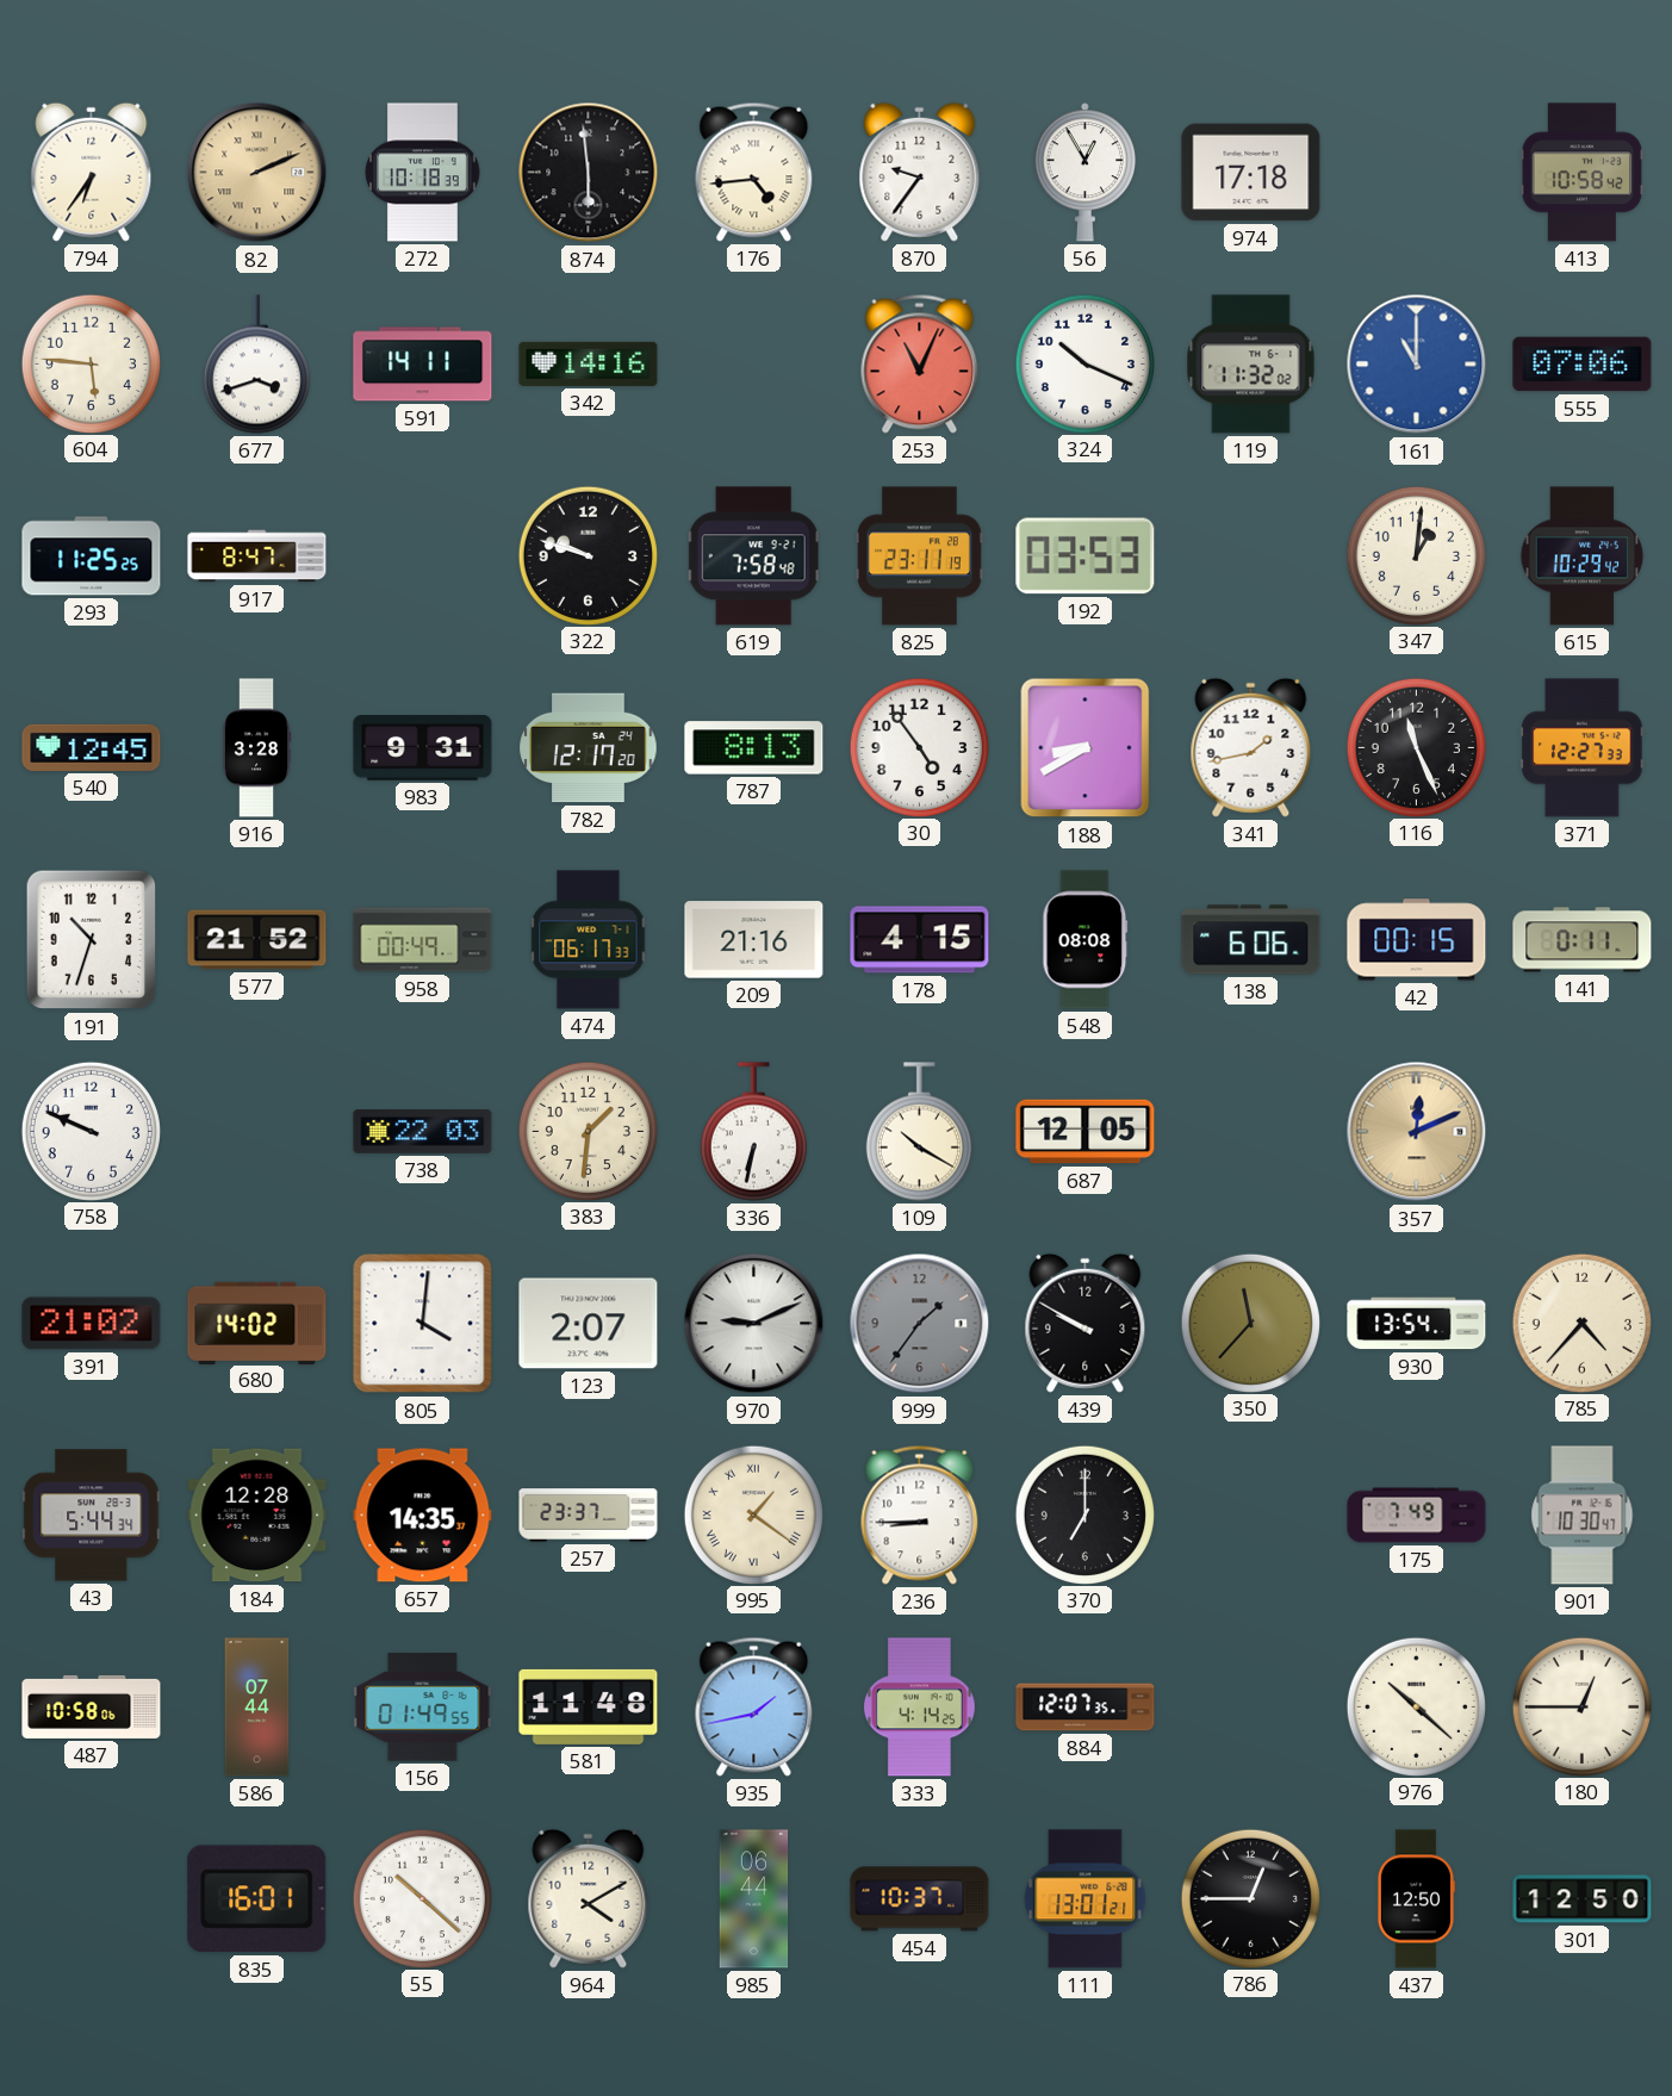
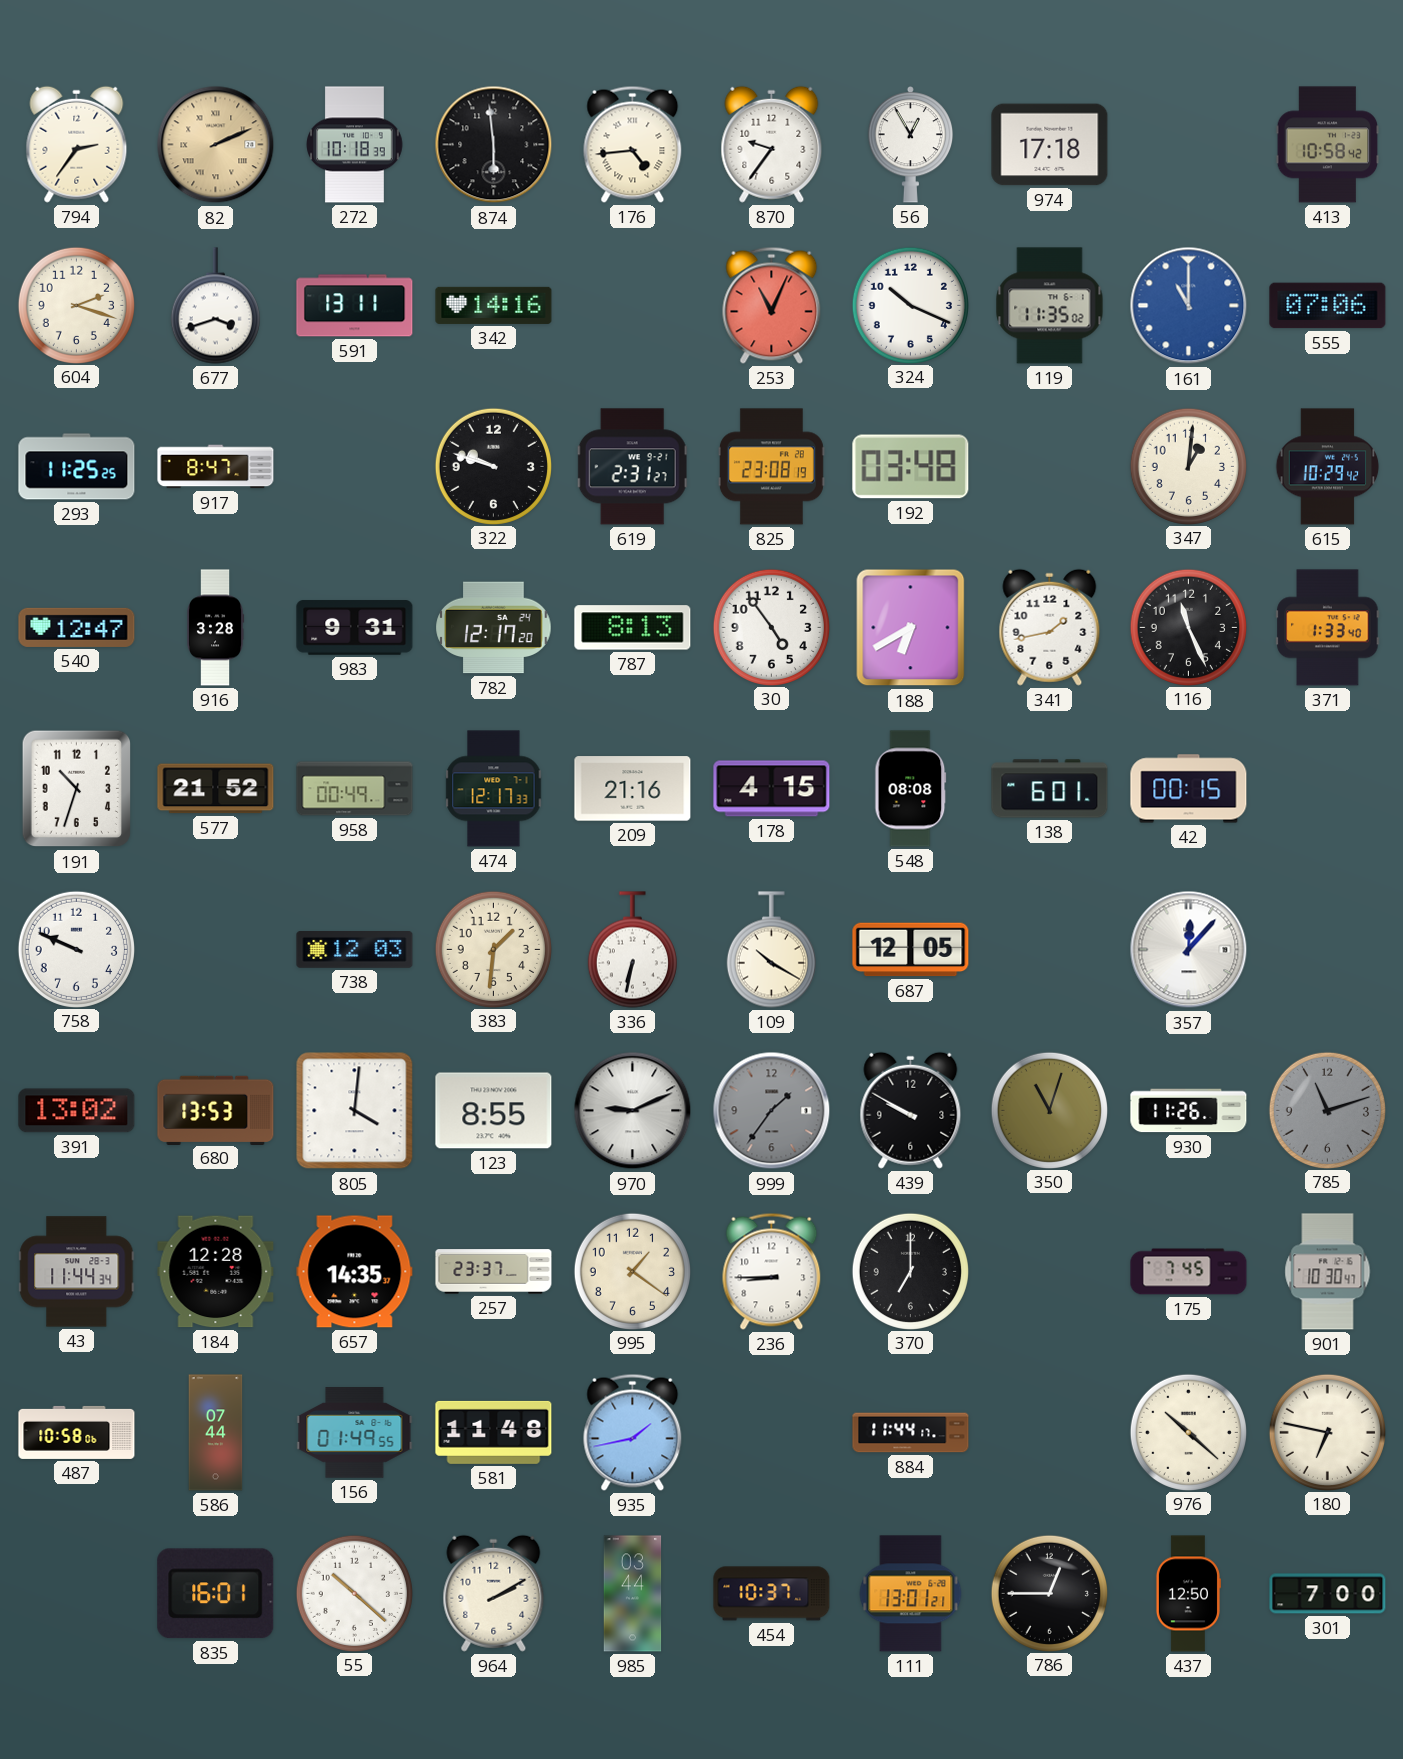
794: 6:36 -> 2:36
604: 5:46 -> 2:18
591: 14:11 -> 13:11
119: 11:32 -> 11:35
619: 7:58 -> 2:31
825: 23:11 -> 23:08
192: 03:53 -> 03:48
540: 12:45 -> 12:47
188: 8:40 -> 6:40
371: 12:27 -> 1:33
474: 06:17 -> 12:17
138: 6:06 -> 6:01
141: 0:11 -> none
738: 22:03 -> 12:03
357: 12:11 -> 12:07
357 dial: champagne -> white
391: 21:02 -> 13:02
680: 14:02 -> 13:53
123: 2:07 -> 8:55
350: 11:37 -> 11:03
930: 13:54 -> 11:26
785: 4:37 -> 11:12
785 dial: cream -> grey
43: 5:44 -> 11:44
995 numerals: Roman -> Arabic
175: 7:49 -> 7:45
333: 4:14 -> none
884: 12:07 -> 11:44
180: 12:45 -> 6:47
964: 4:10 -> 2:10
985: 06:44 -> 03:44
301: 12:50 -> 7:00
